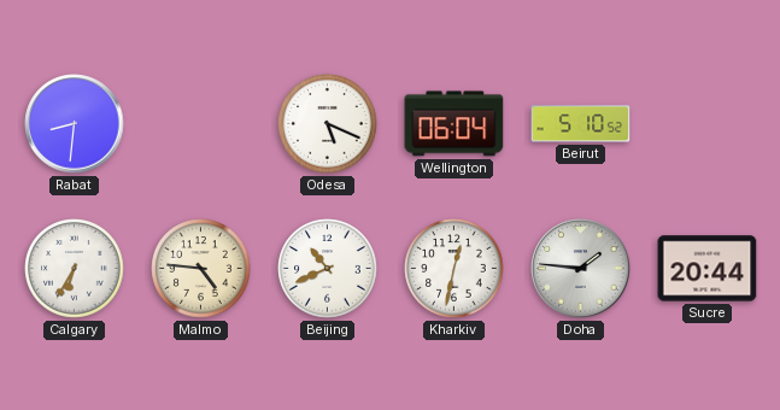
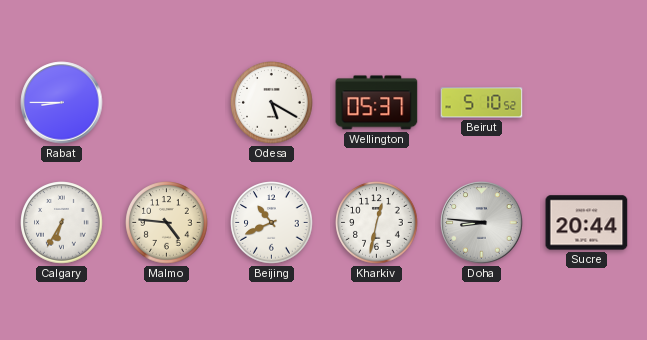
Rabat: 8:31 -> 8:45
Odesa: 5:19 -> 5:20
Wellington: 06:04 -> 05:37
Doha: 1:46 -> 8:46
